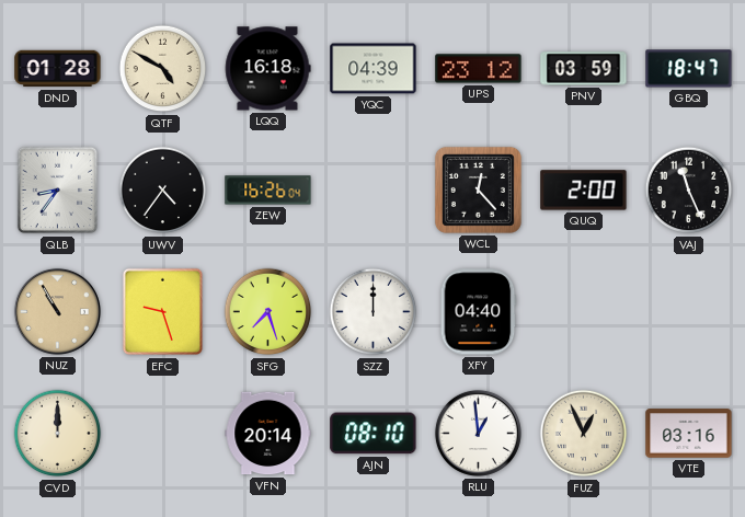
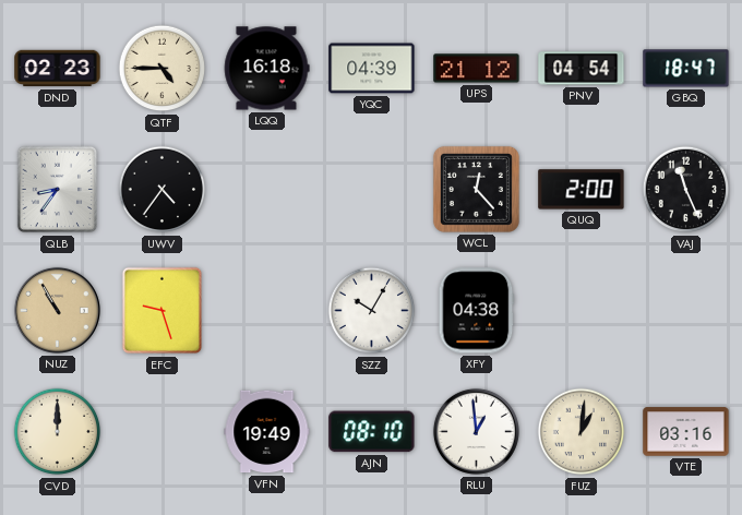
DND: 01:28 -> 02:23
QTF: 4:50 -> 4:45
UPS: 23:12 -> 21:12
PNV: 03:59 -> 04:54
ZEW: 16:26 -> none
SFG: 7:27 -> none
SZZ: 12:00 -> 10:05
XFY: 04:40 -> 04:38
VFN: 20:14 -> 19:49
FUZ: 12:56 -> 1:01
